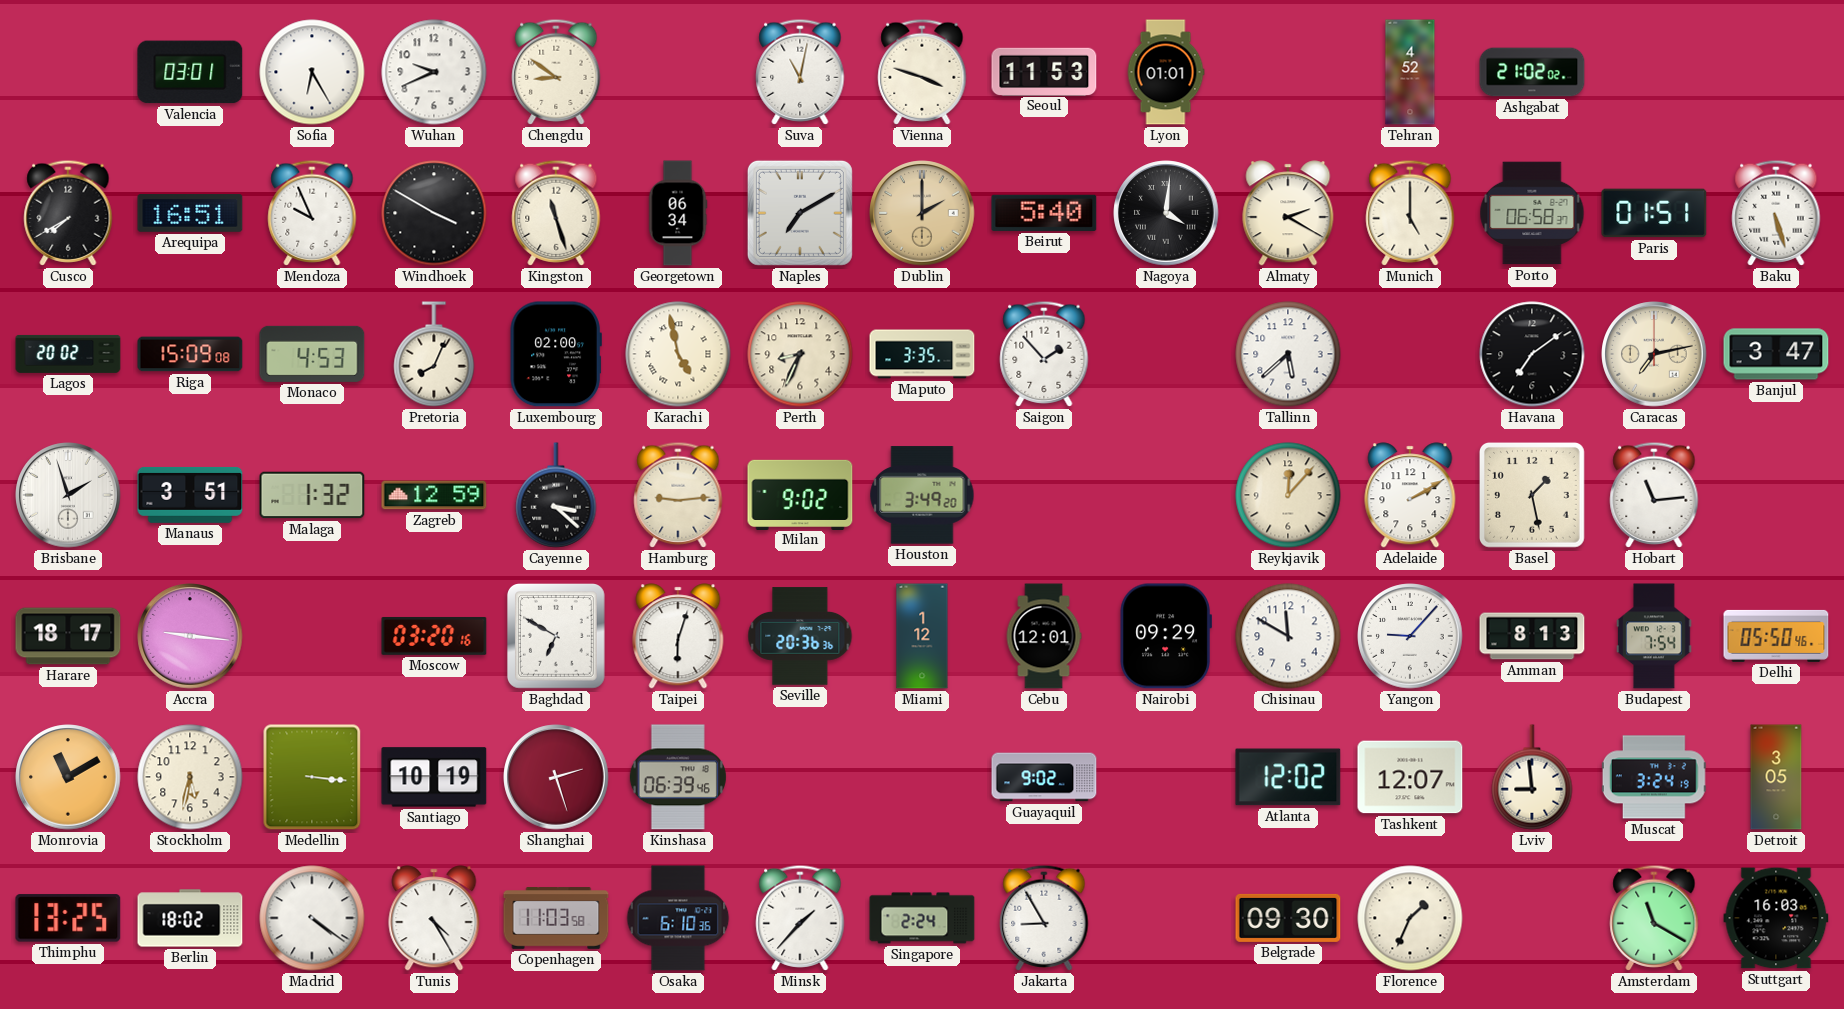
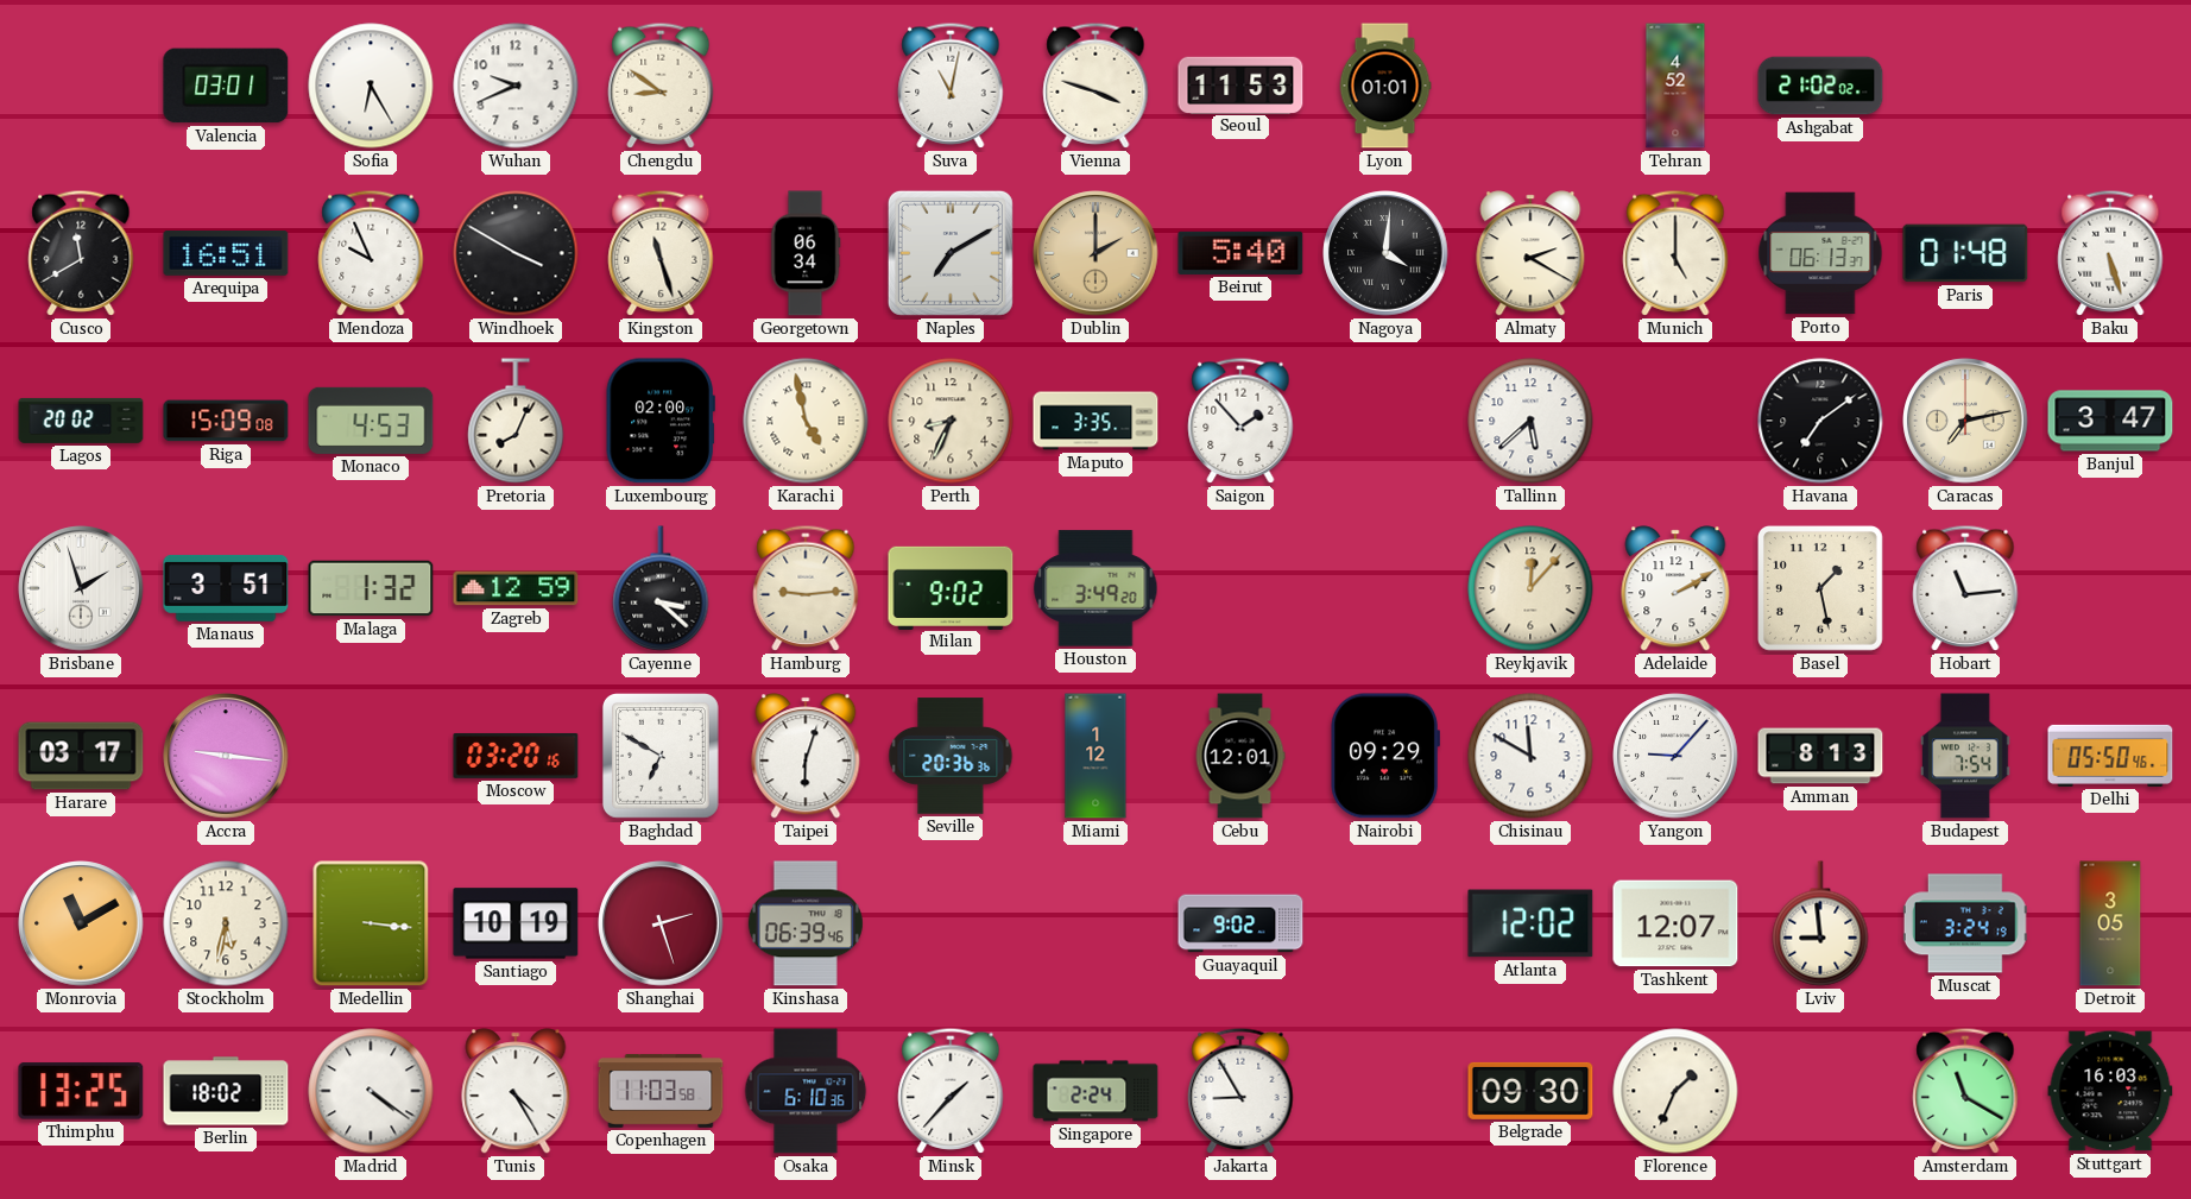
Cusco: 7:40 -> 11:40
Porto: 06:58 -> 06:13
Paris: 01:51 -> 01:48
Harare: 18:17 -> 03:17
